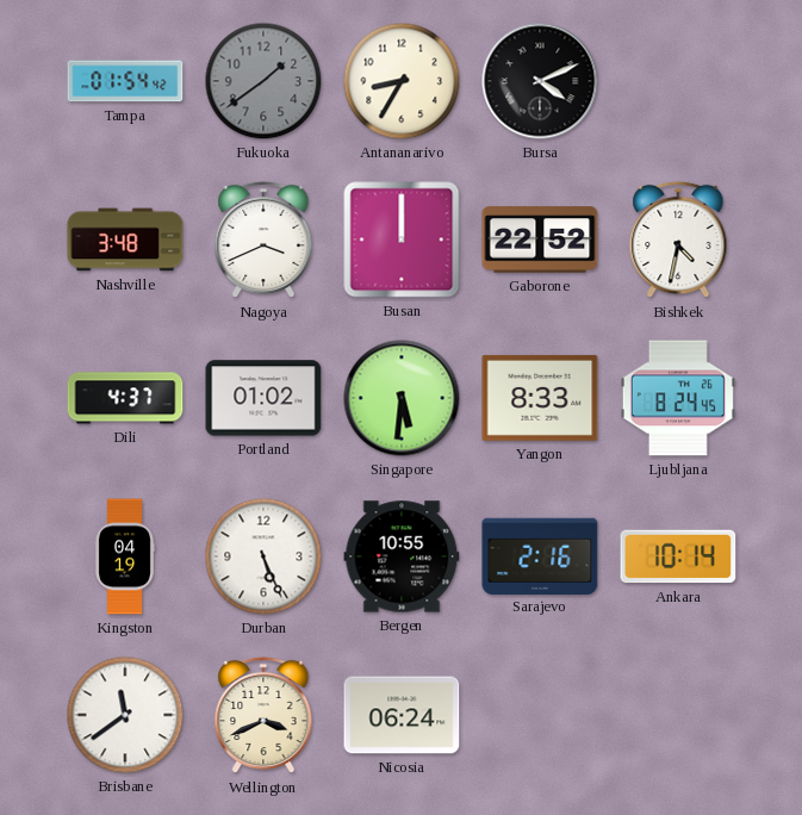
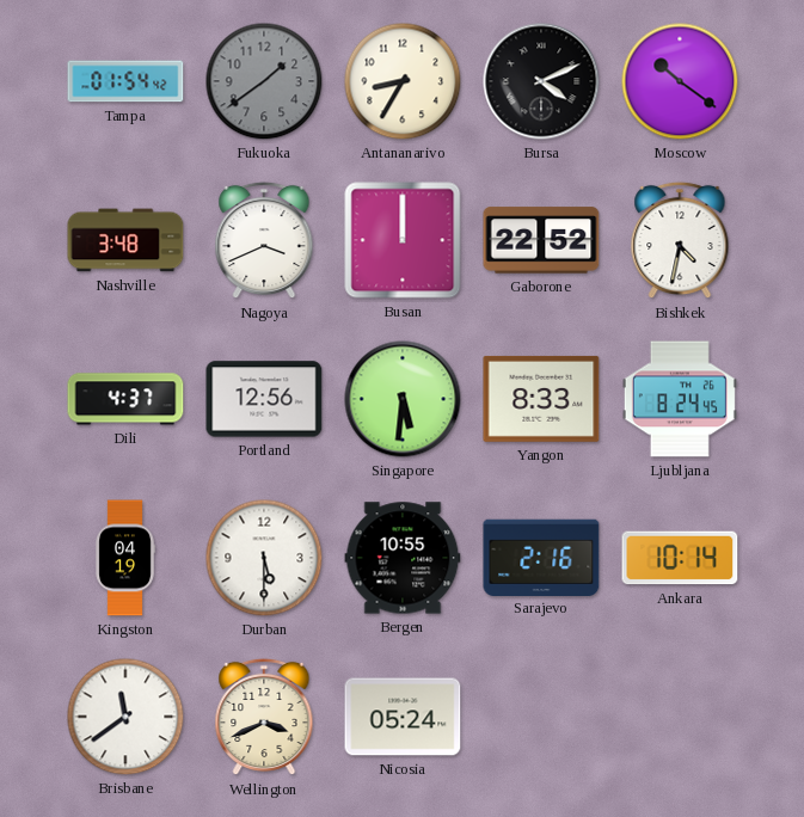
Moscow: none -> 10:21
Portland: 01:02 -> 12:56
Durban: 5:26 -> 5:30
Nicosia: 06:24 -> 05:24
